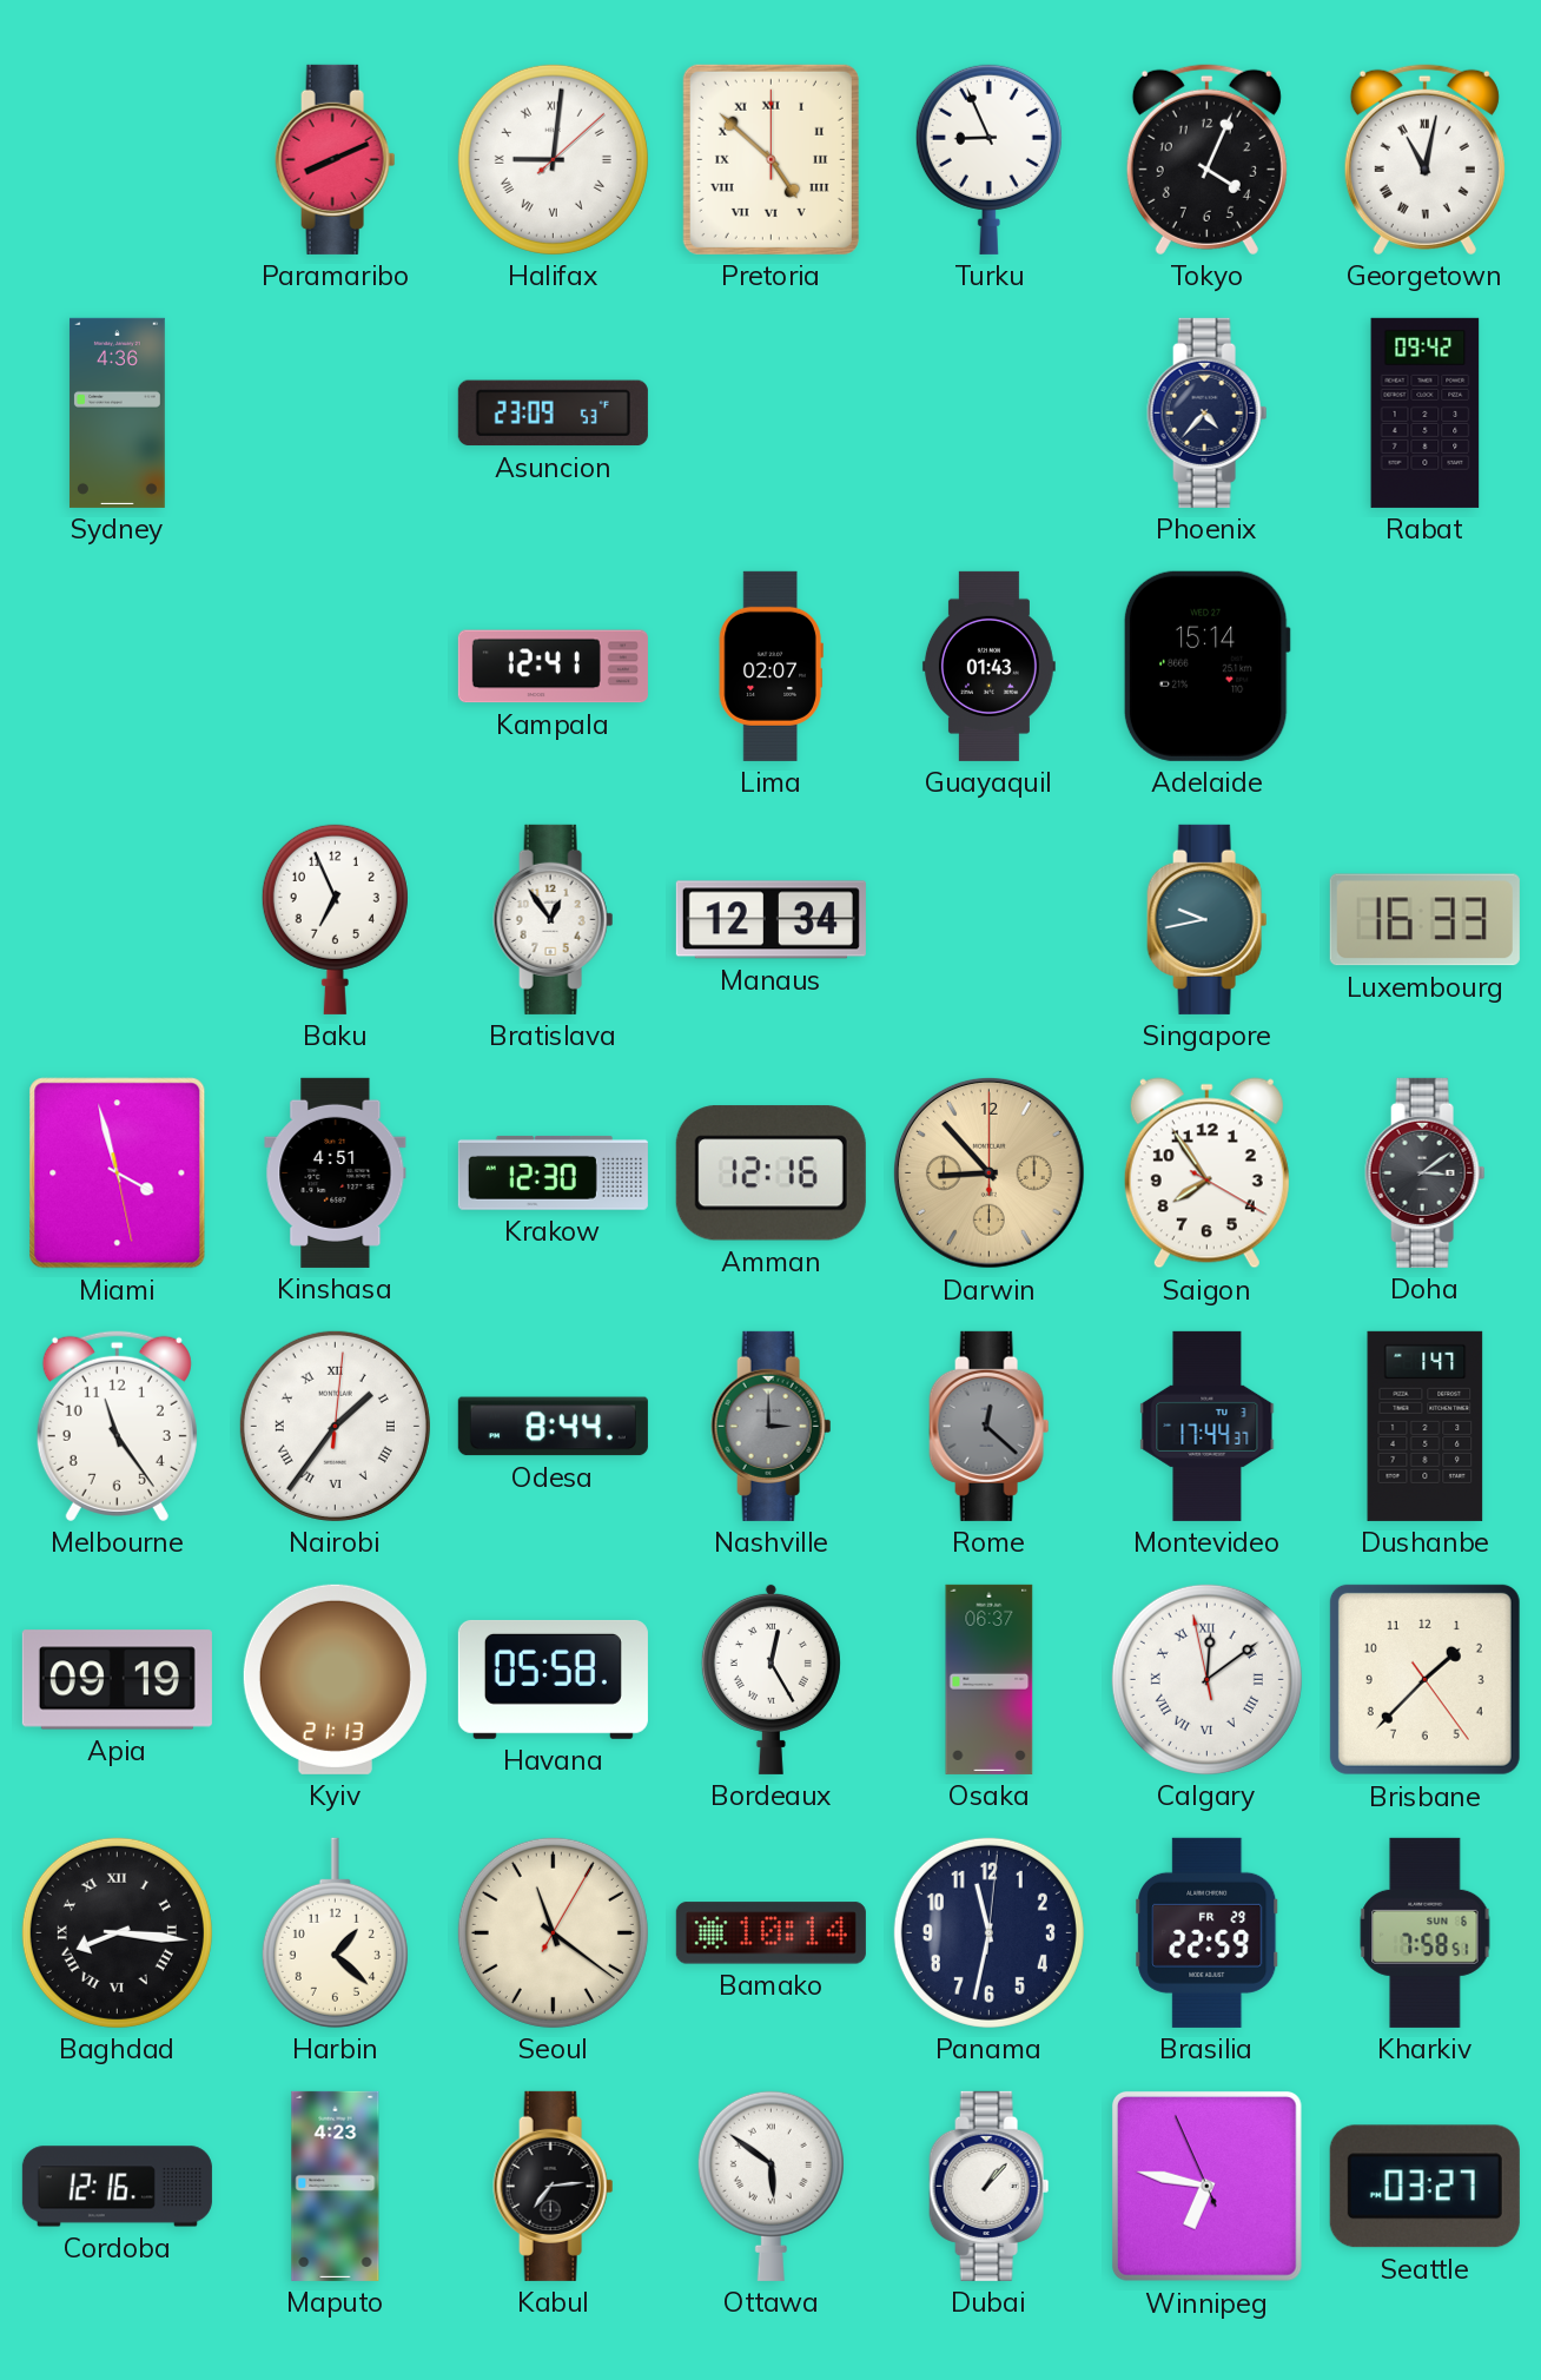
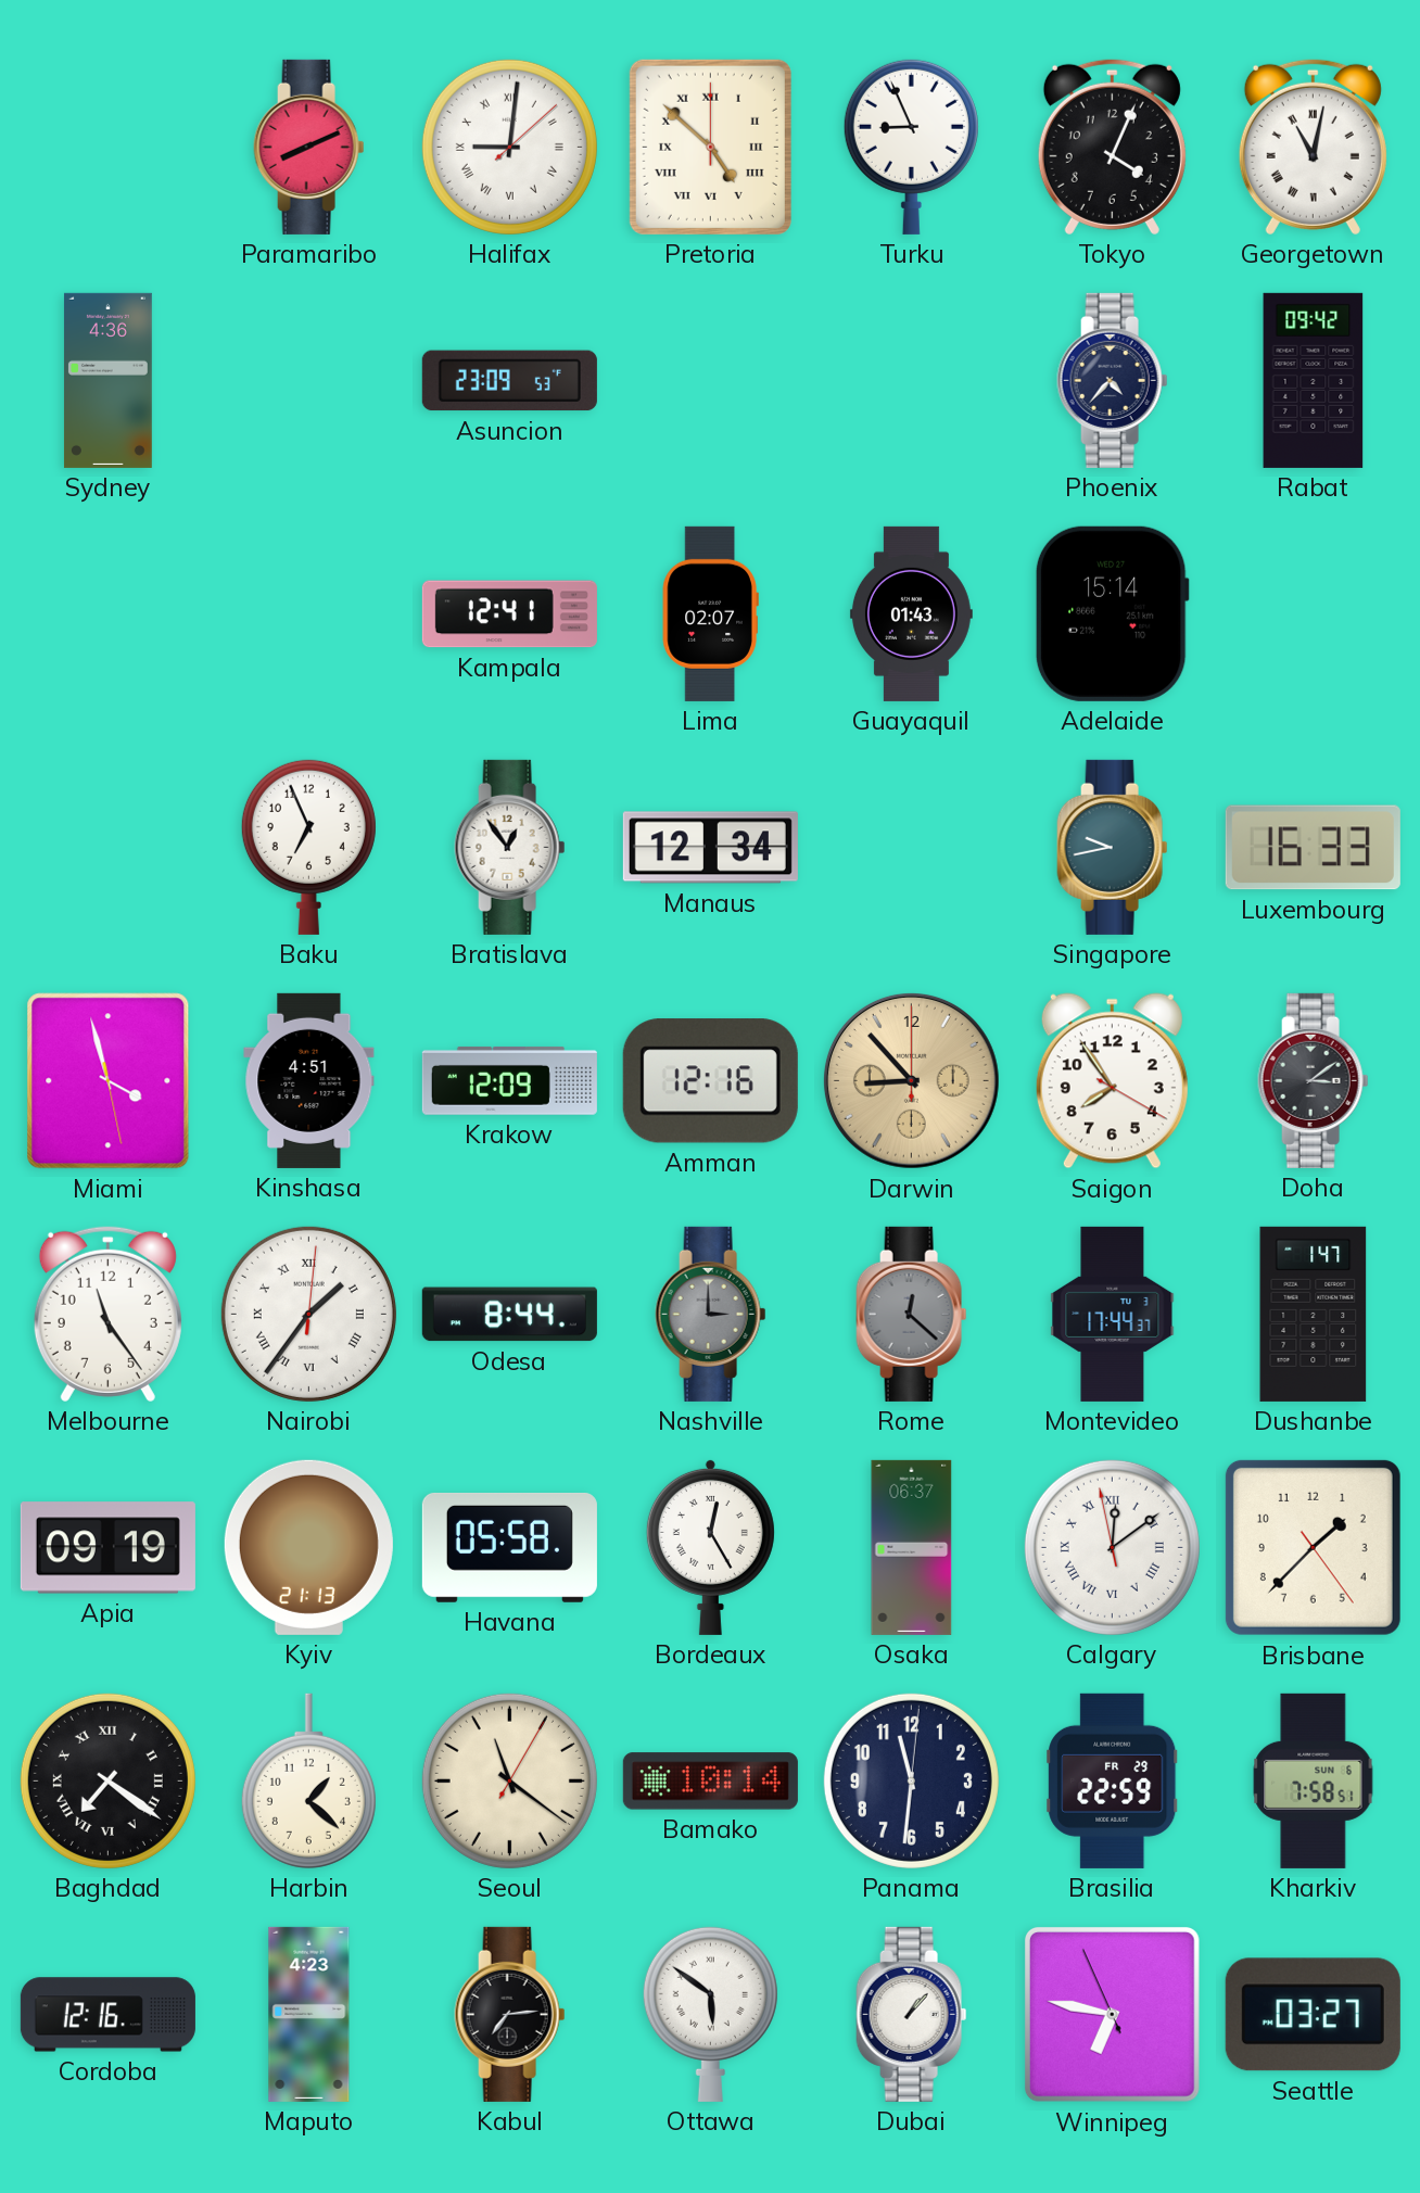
Krakow: 12:30 -> 12:09
Baghdad: 8:16 -> 7:21
Panama: 11:32 -> 11:31
